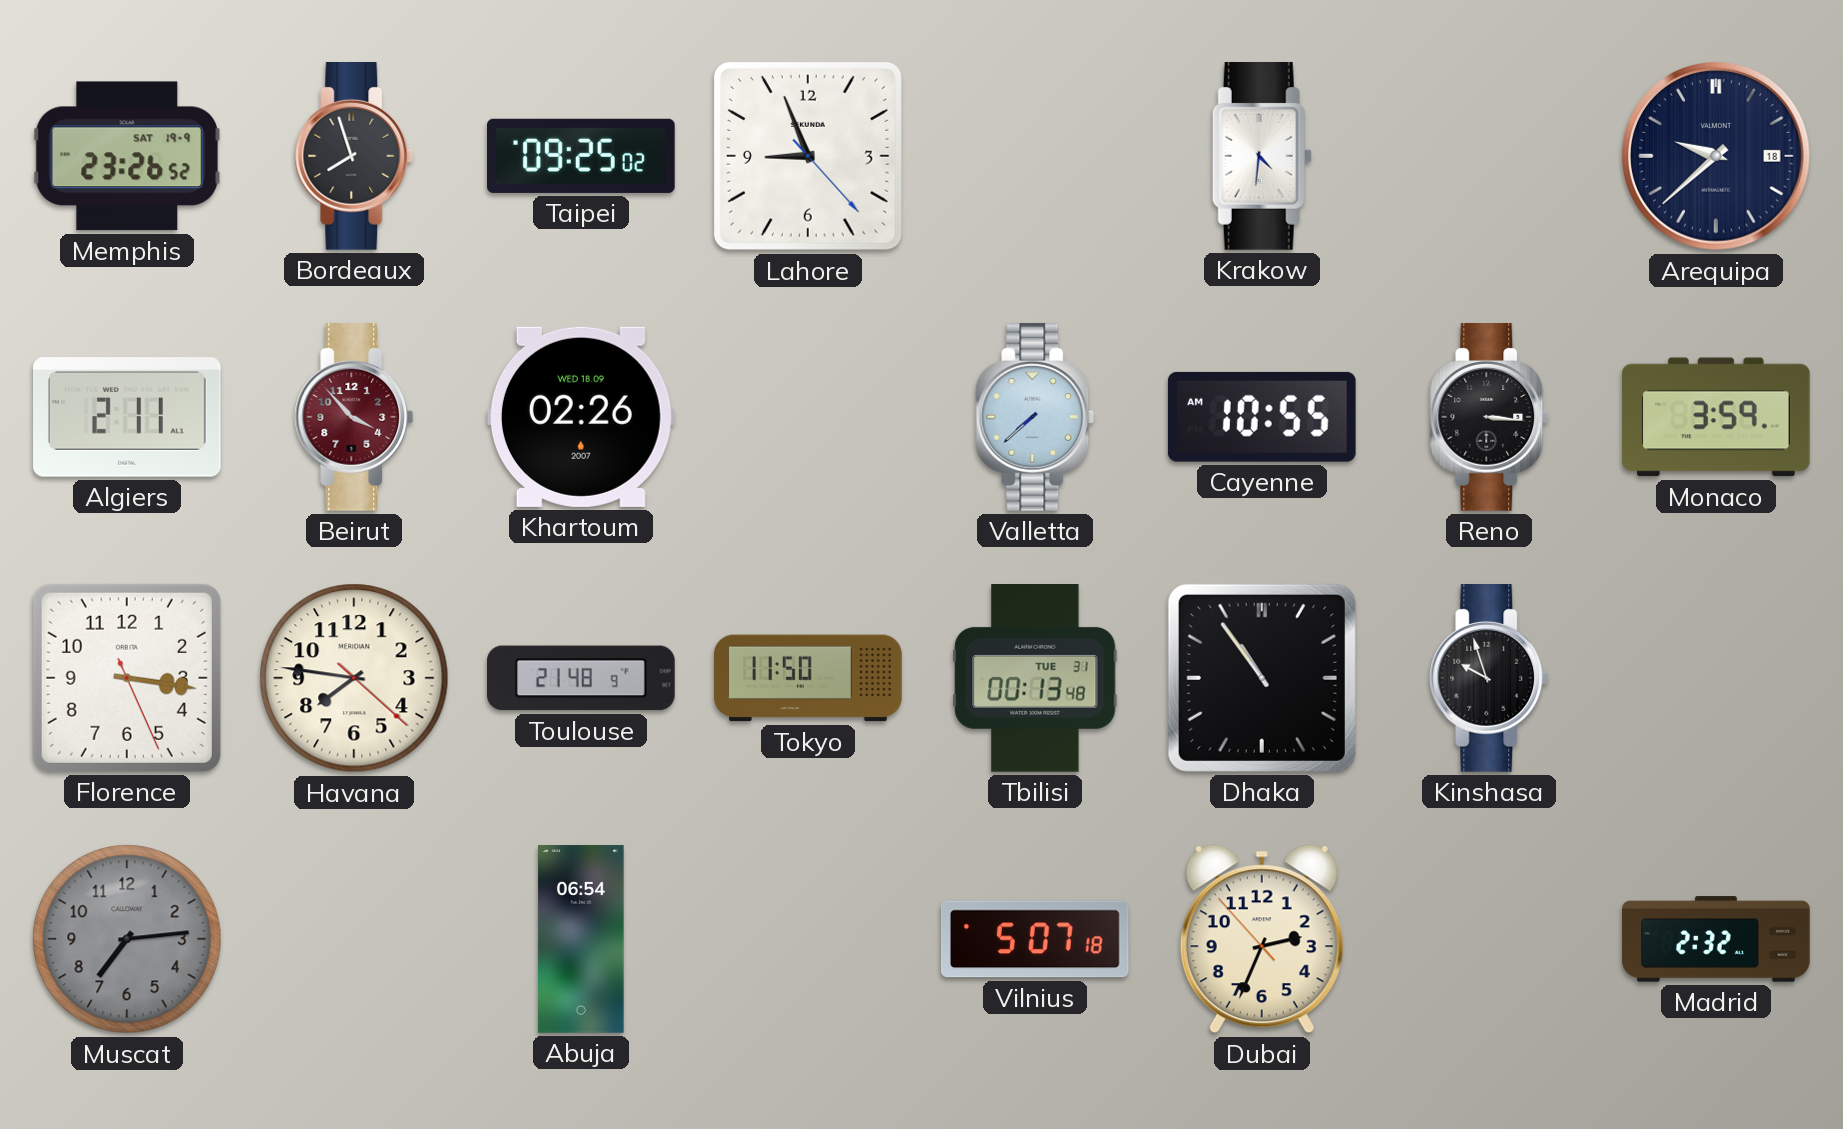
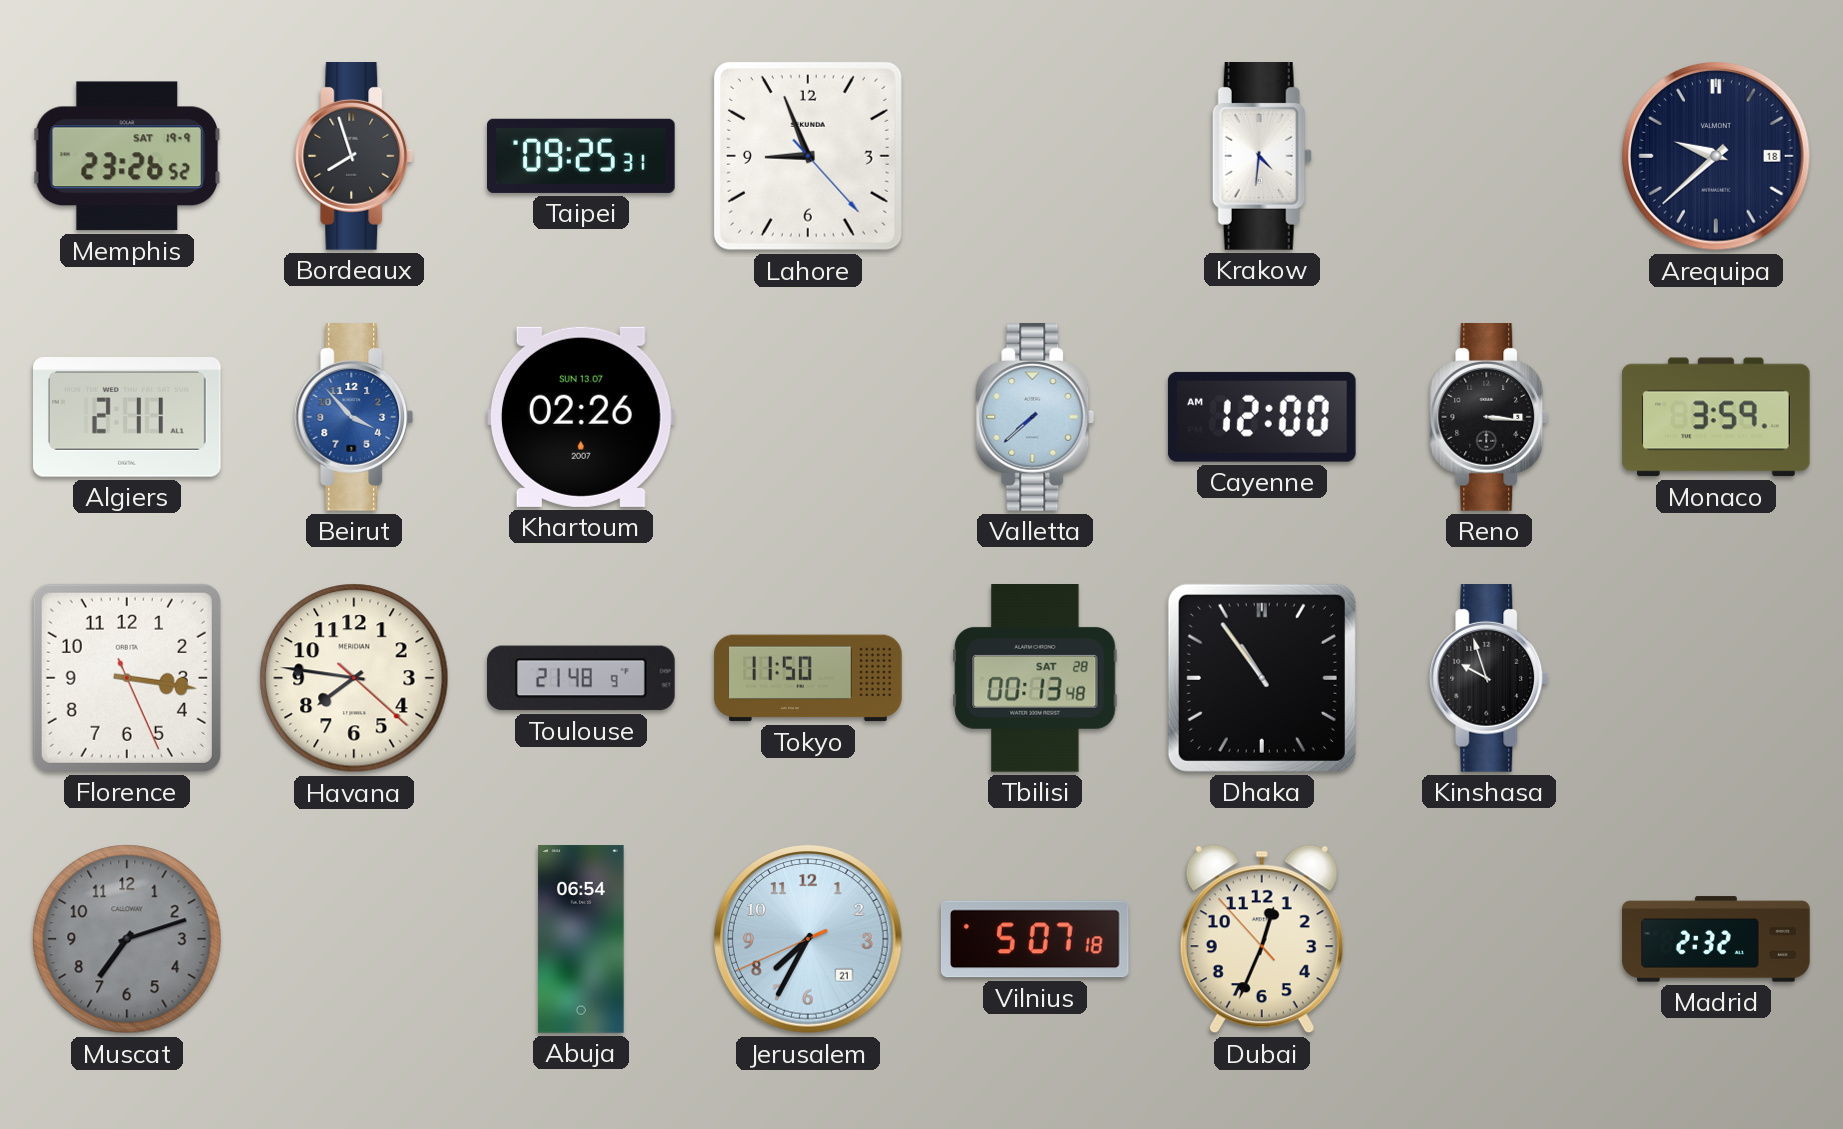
Taipei: 09:25:02 -> 09:25:31
Beirut dial: burgundy -> blue
Khartoum date: WED 18.09 -> SUN 13.07
Cayenne: 10:55 -> 12:00
Tbilisi date: TUE 31 -> SAT 28
Muscat: 7:14 -> 7:12
Jerusalem: none -> 7:34
Dubai: 2:33 -> 12:33
